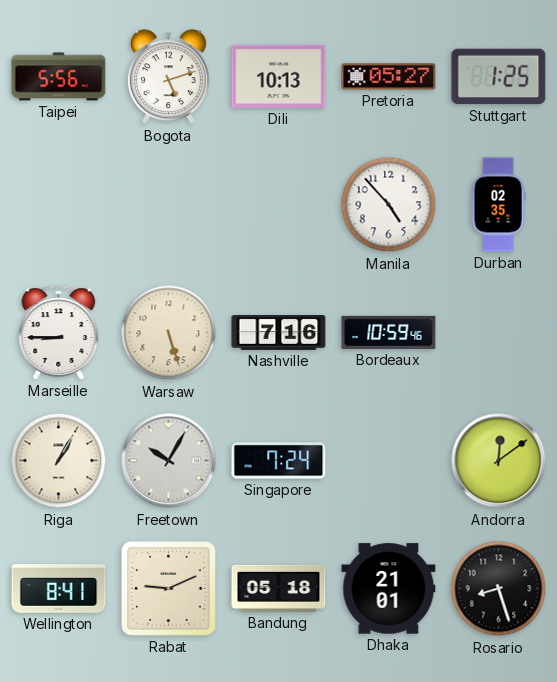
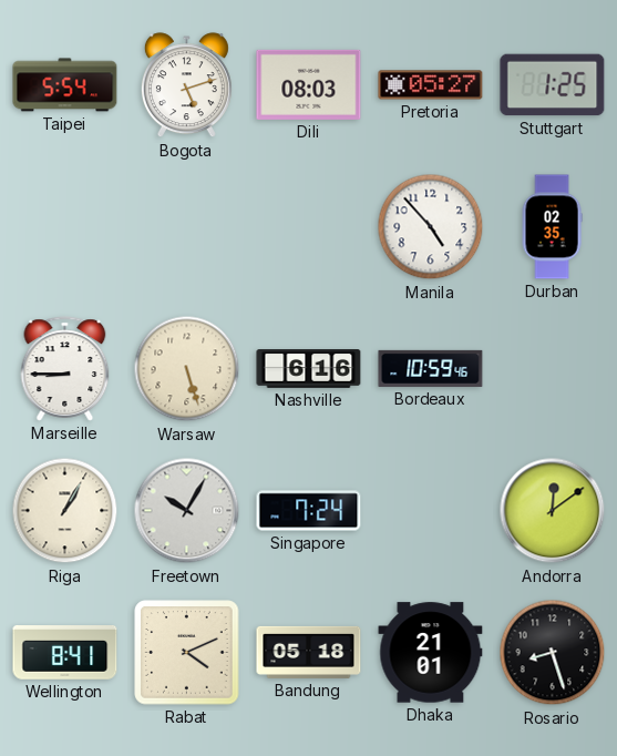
Taipei: 5:56 -> 5:54
Dili: 10:13 -> 08:03
Nashville: 7:16 -> 6:16
Rabat: 9:11 -> 4:11
